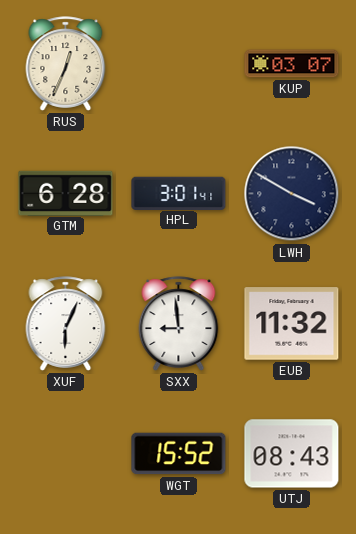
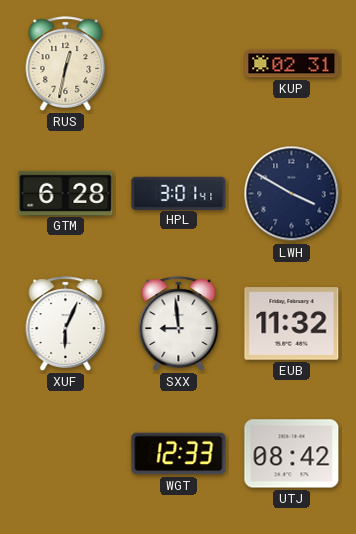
RUS: 12:34 -> 12:32
KUP: 03:07 -> 02:31
WGT: 15:52 -> 12:33
UTJ: 08:43 -> 08:42
